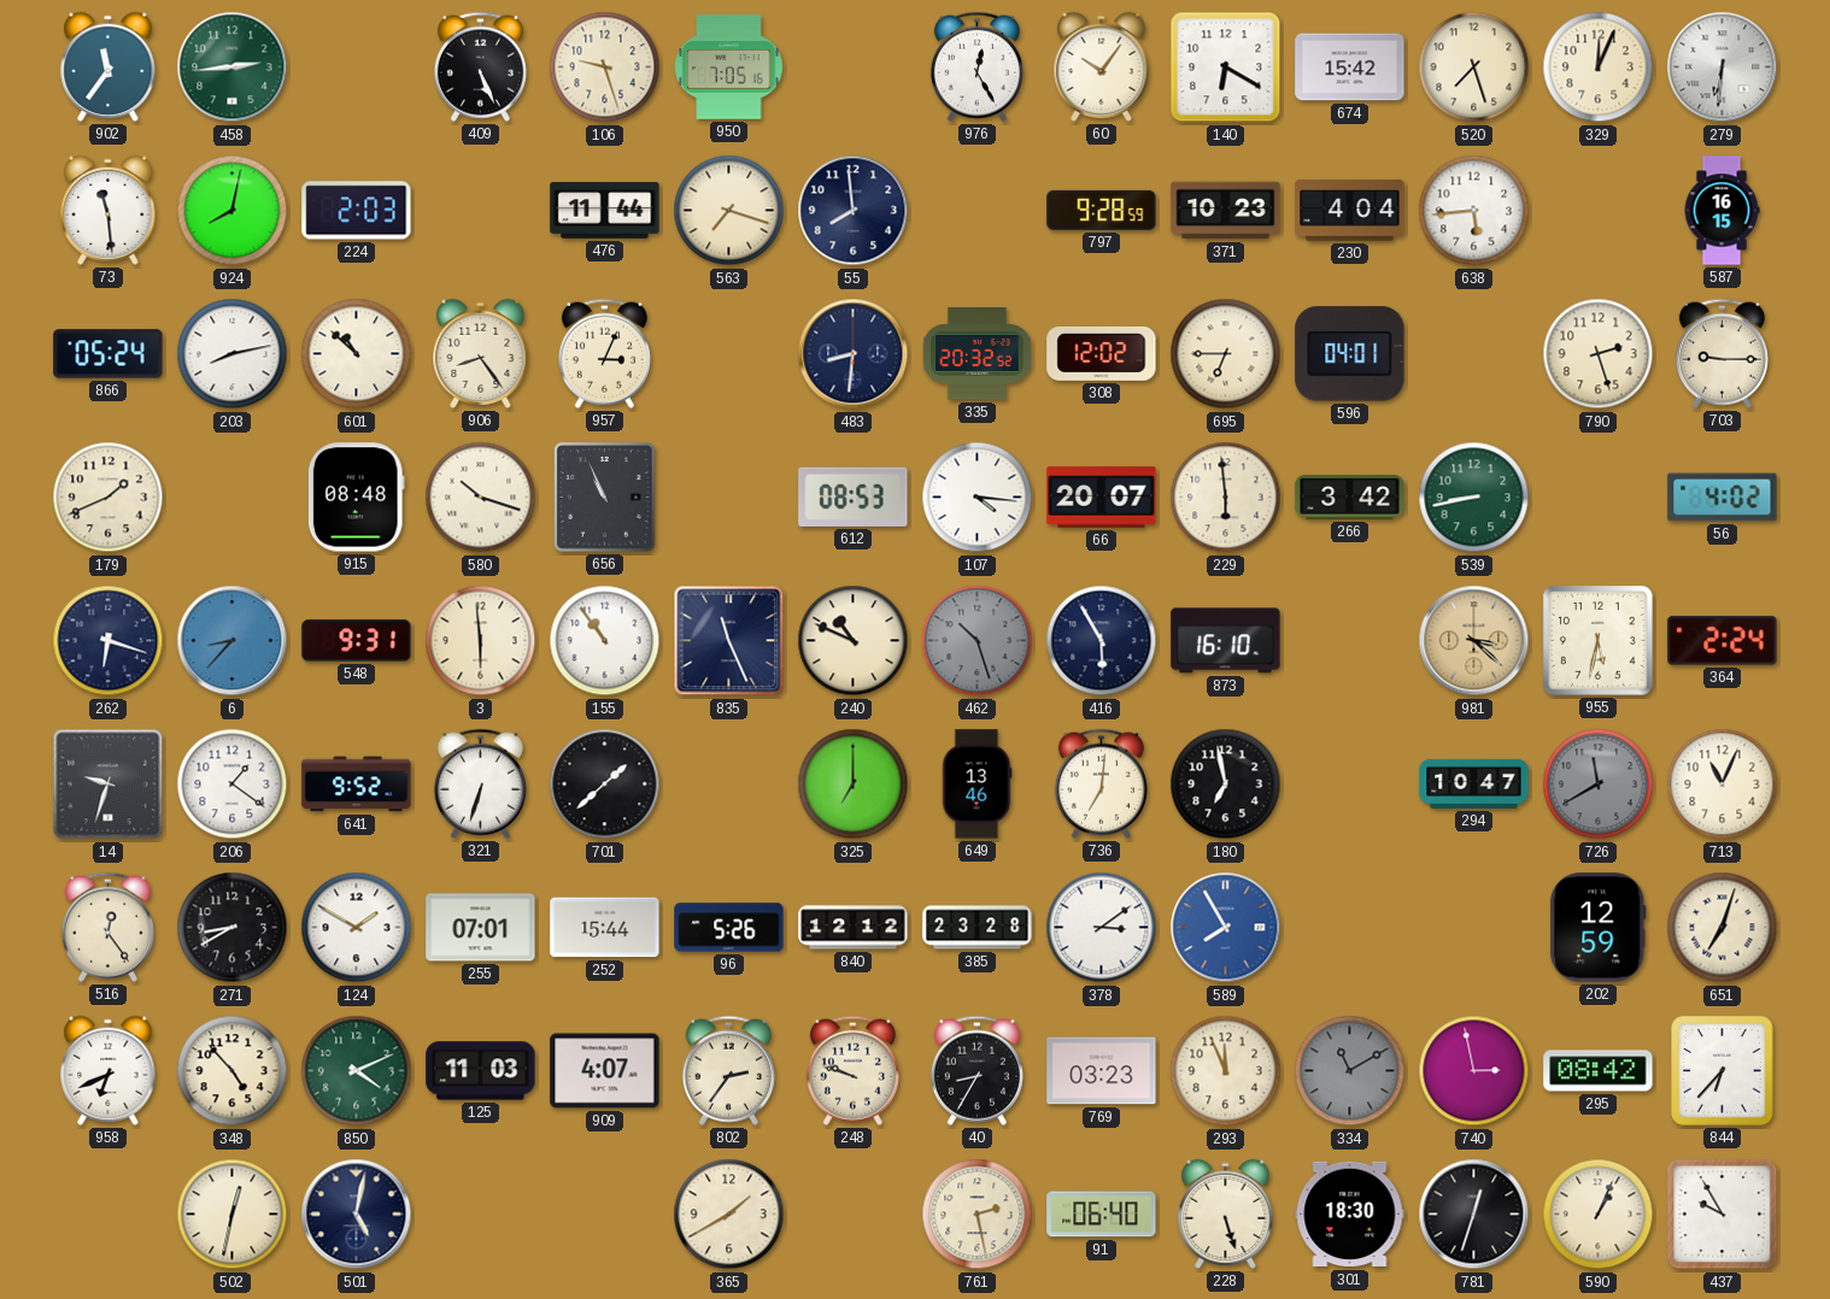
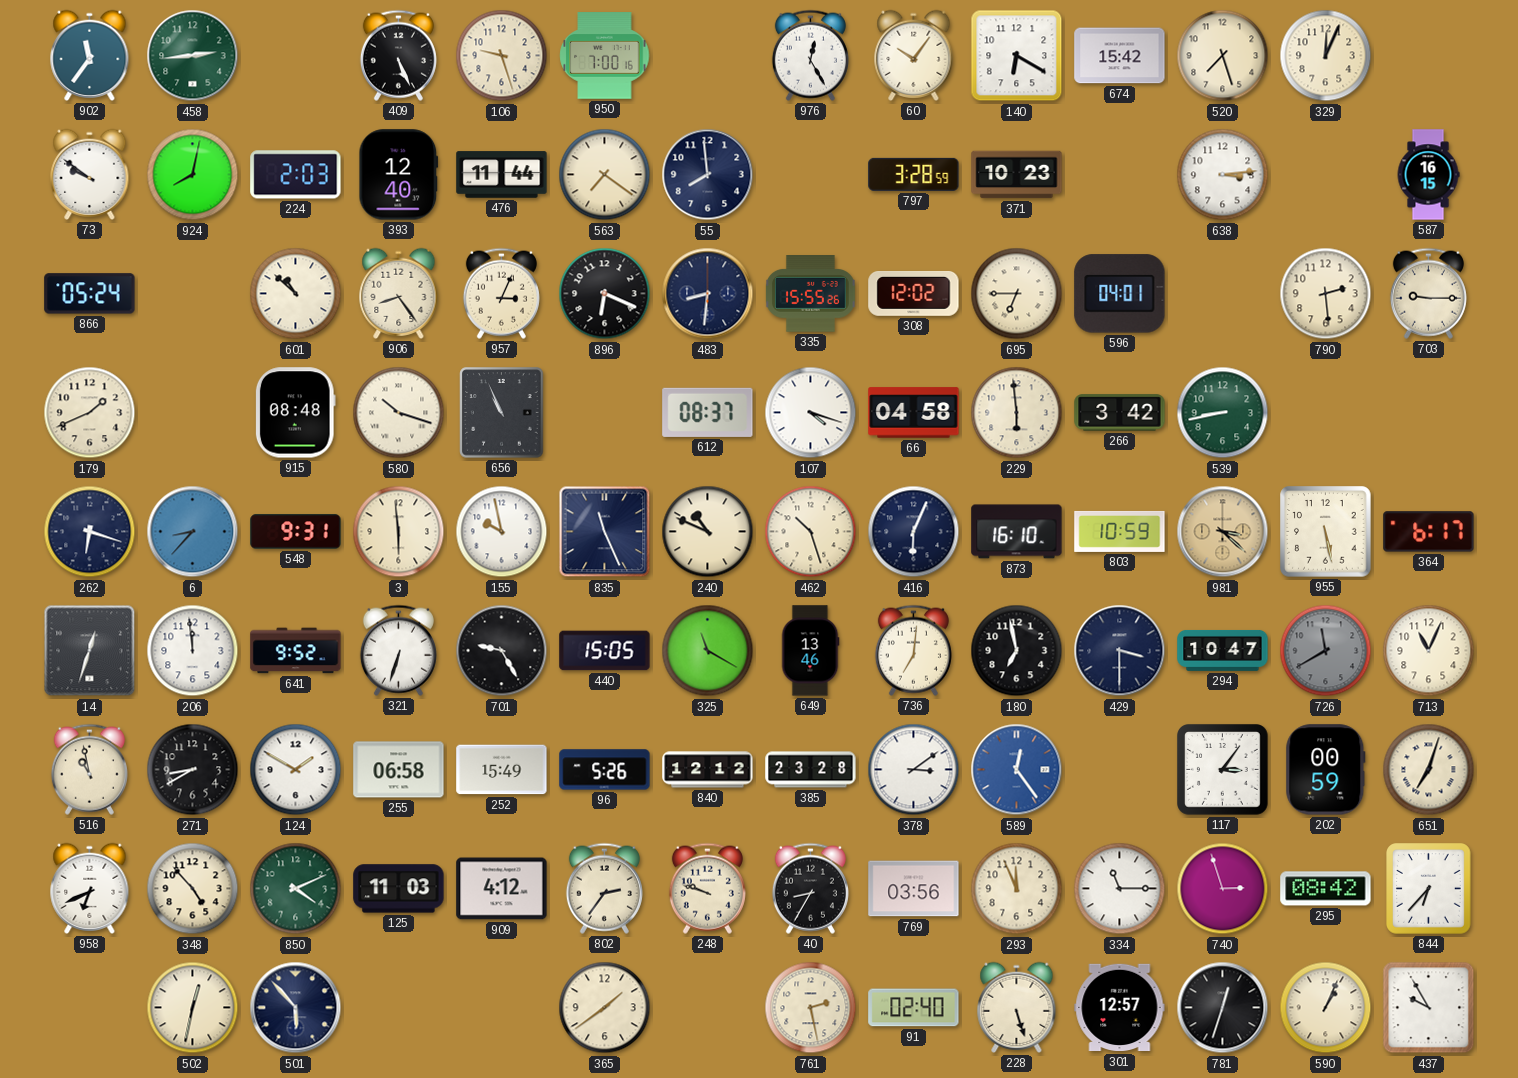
950: 7:05 -> 7:00
279: 6:31 -> none
73: 11:29 -> 9:51
393: none -> 12:40
563: 7:18 -> 7:21
797: 9:28 -> 3:28
230: 4:04 -> none
638: 5:44 -> 3:14
203: 8:13 -> none
896: none -> 6:19
335: 20:32 -> 15:55
790: 2:27 -> 2:29
612: 08:53 -> 08:37
107: 4:16 -> 4:18
66: 20:07 -> 04:58
56: 4:02 -> none
155: 10:54 -> 9:58
462 dial: grey -> cream
416: 5:55 -> 6:04
803: none -> 10:59
955: 5:32 -> 5:28
364: 2:24 -> 6:17
14: 9:33 -> 12:33
206: 1:21 -> 11:59
701: 1:38 -> 9:25
440: none -> 15:05
325: 7:00 -> 11:20
429: none -> 3:30
516: 12:24 -> 10:58
255: 07:01 -> 06:58
252: 15:44 -> 15:49
589: 7:55 -> 12:24
117: none -> 3:06
202: 12:59 -> 00:59
909: 4:07 -> 4:12
769: 03:23 -> 03:56
334: 11:10 -> 11:15
334 dial: grey -> white
740: 2:58 -> 2:57
501: 5:02 -> 5:53
365: 1:40 -> 1:39
91: 06:40 -> 02:40
301: 18:30 -> 12:57
